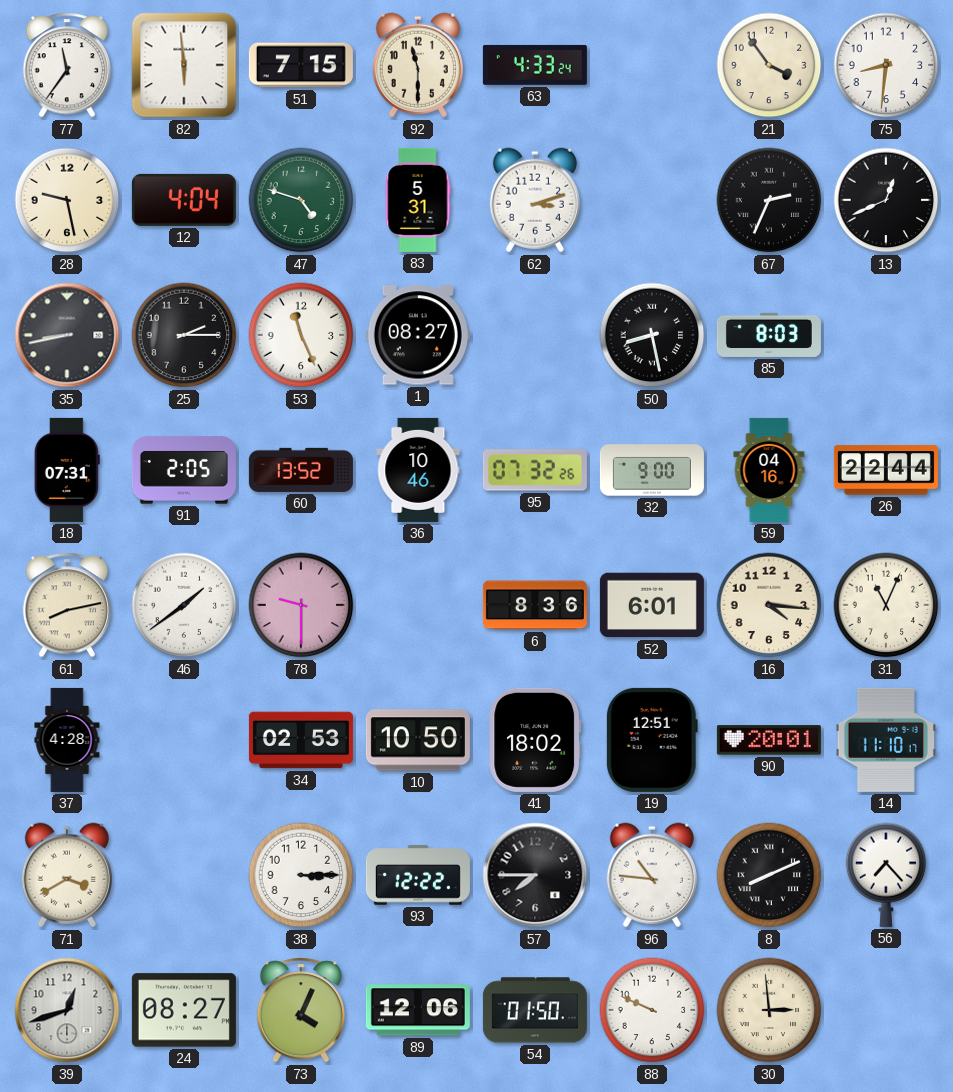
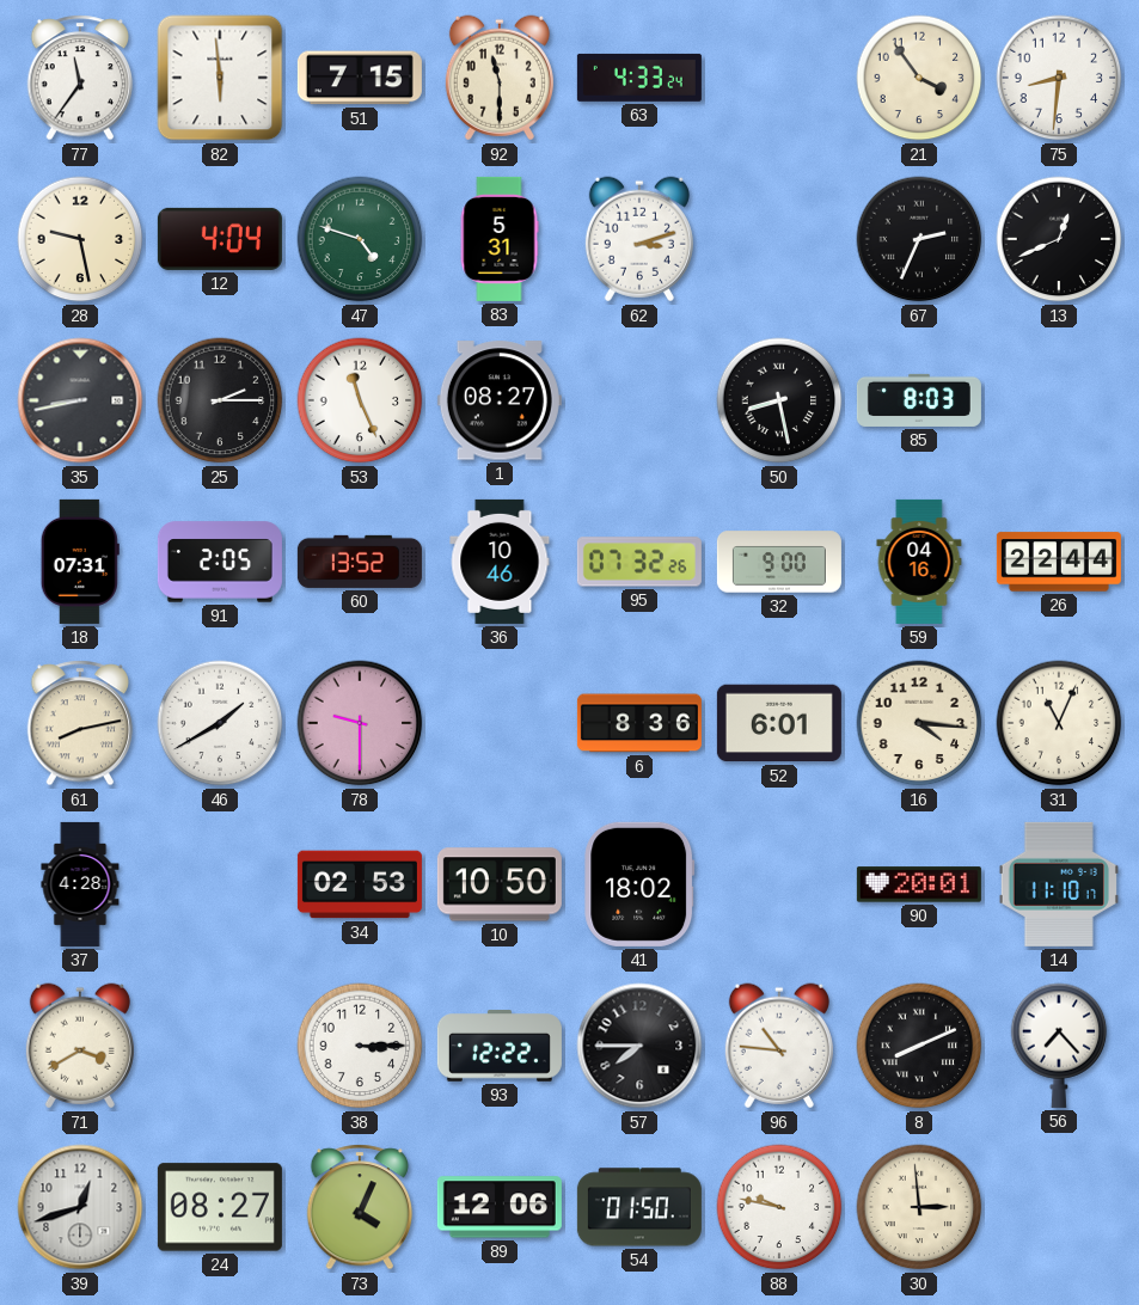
46: 1:39 -> 1:40
19: 12:51 -> none
88: 9:49 -> 9:47
